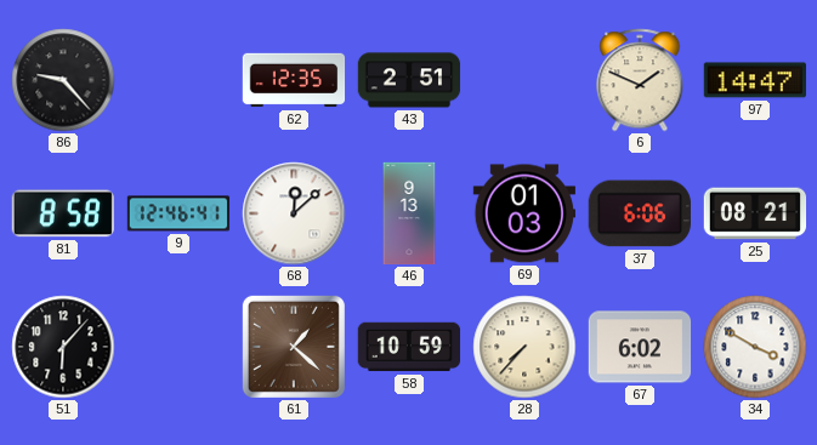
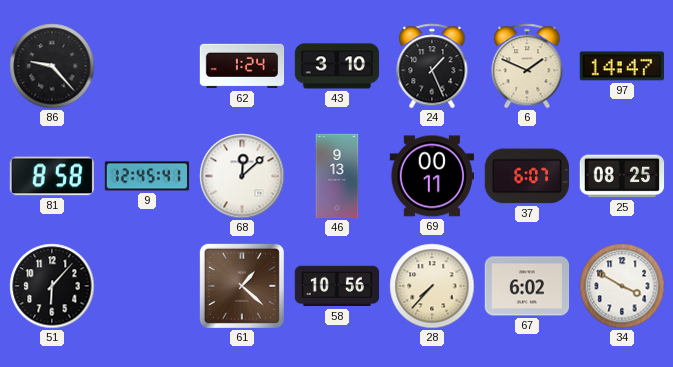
62: 12:35 -> 1:24
43: 2:51 -> 3:10
24: none -> 1:26
9: 12:46 -> 12:45
69: 01:03 -> 00:11
37: 6:06 -> 6:07
25: 08:21 -> 08:25
58: 10:59 -> 10:56
